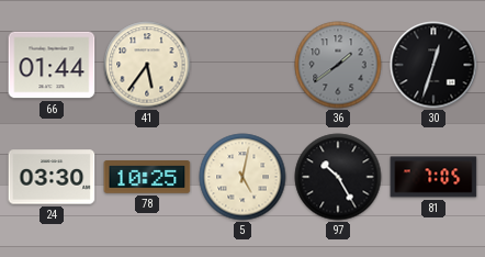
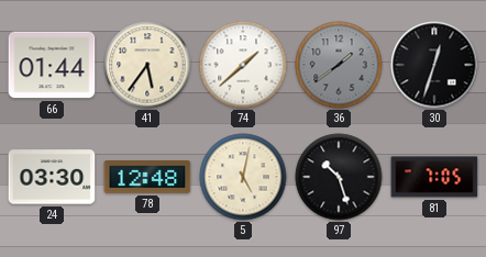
74: none -> 1:38
78: 10:25 -> 12:48
97: 10:25 -> 10:27
